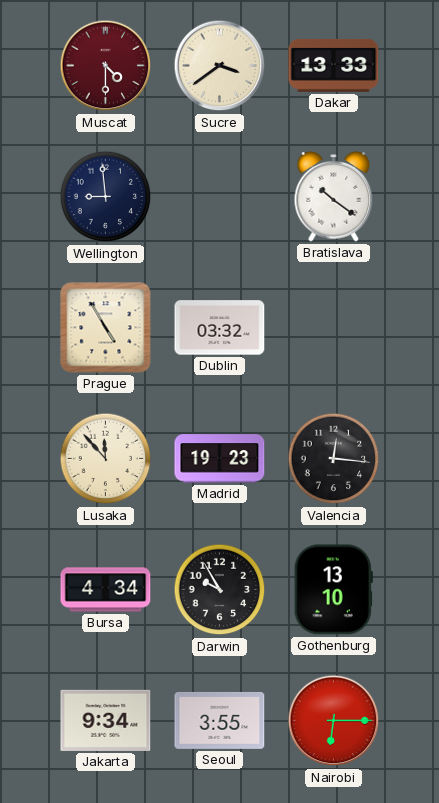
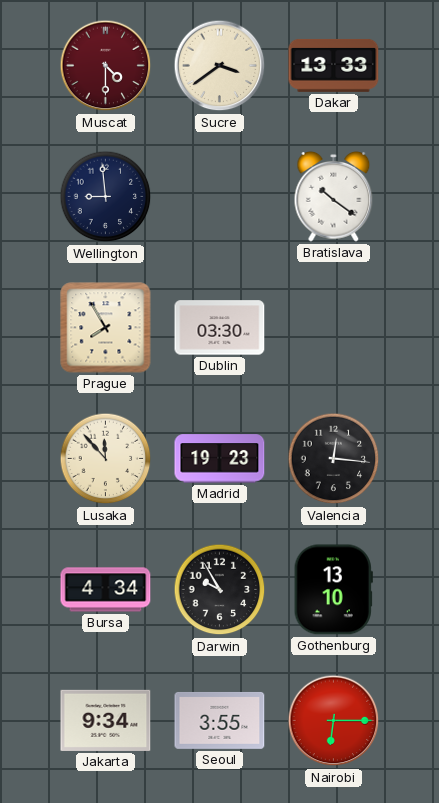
Prague: 4:55 -> 7:55
Dublin: 03:32 -> 03:30
